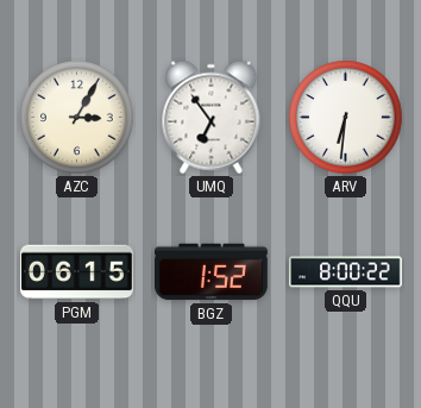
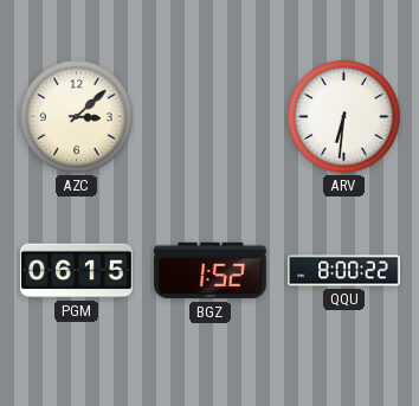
AZC: 3:05 -> 3:08
UMQ: 6:54 -> none
